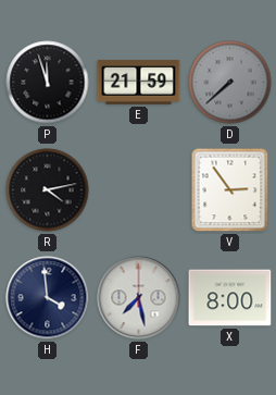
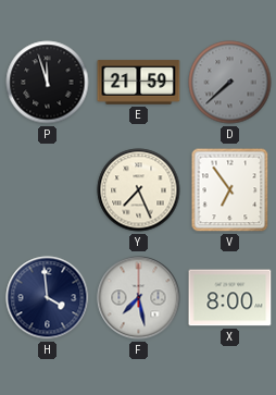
R: 4:13 -> none
Y: none -> 7:26
V: 2:54 -> 6:54
